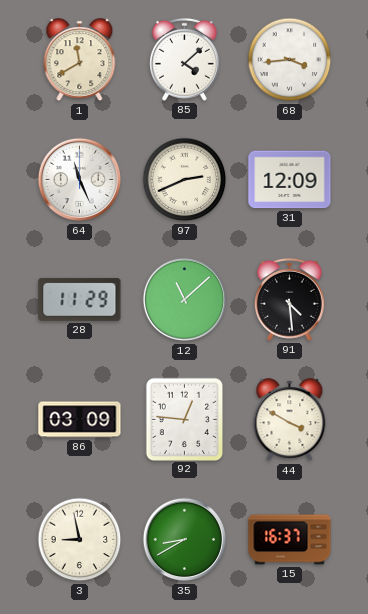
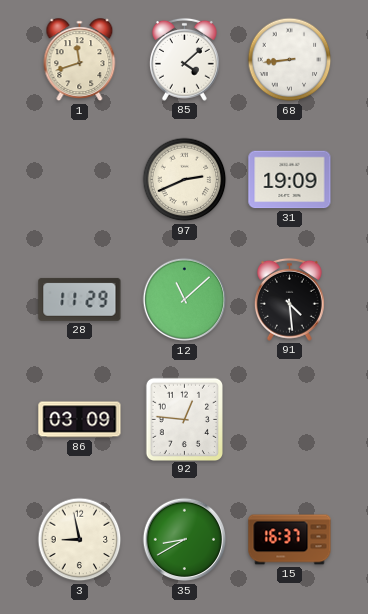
1: 11:40 -> 11:42
68: 3:44 -> 8:44
64: 11:26 -> none
31: 12:09 -> 19:09
44: 3:50 -> none
